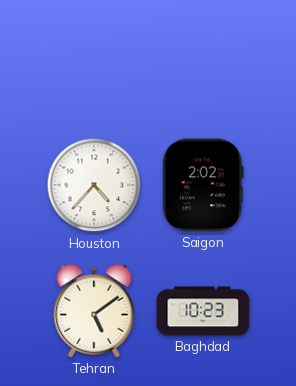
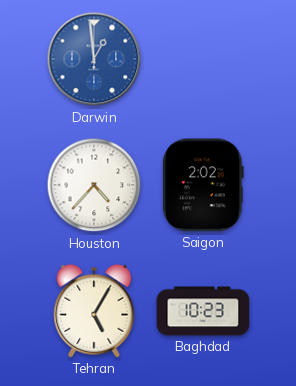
Darwin: none -> 12:59
Tehran: 5:09 -> 5:05
